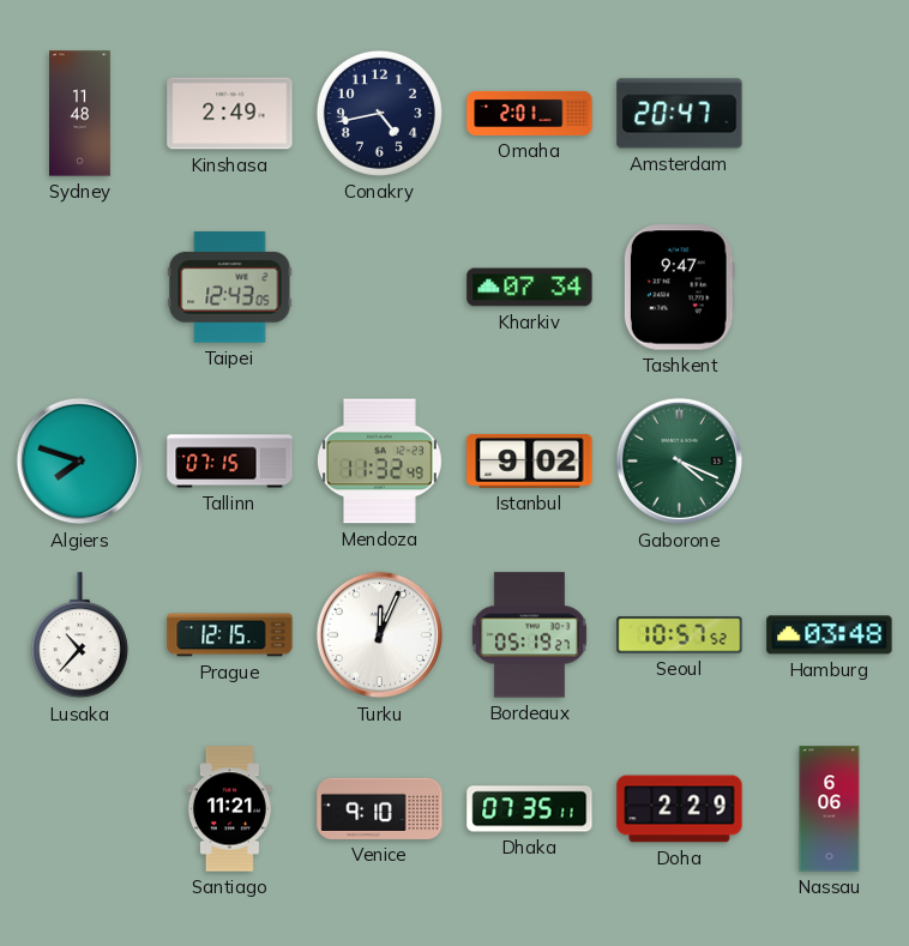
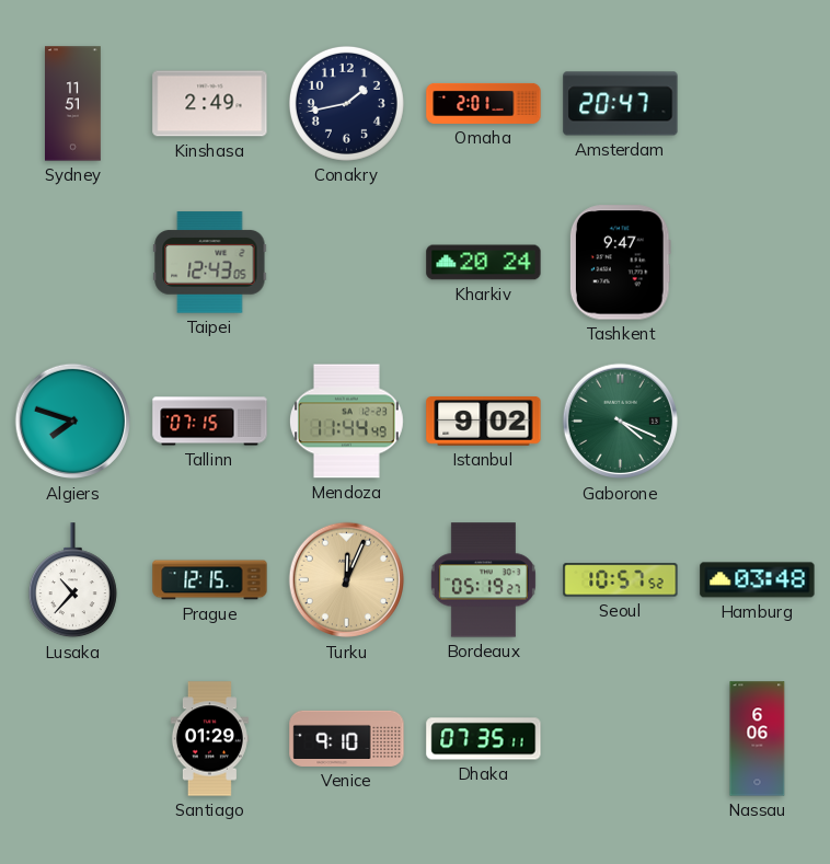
Sydney: 11:48 -> 11:51
Conakry: 4:43 -> 1:43
Kharkiv: 07:34 -> 20:24
Mendoza: 11:32 -> 11:44
Turku dial: white -> champagne
Santiago: 11:21 -> 01:29
Doha: 2:29 -> none
